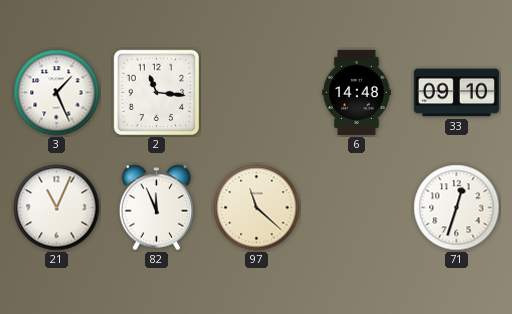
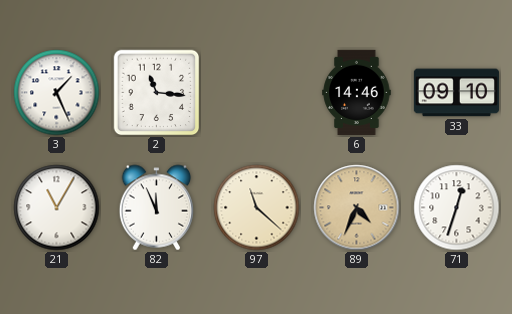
6: 14:48 -> 14:46
21: 11:04 -> 11:05
89: none -> 4:34
